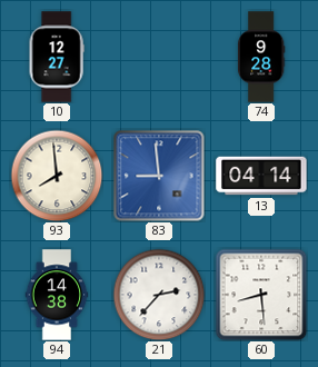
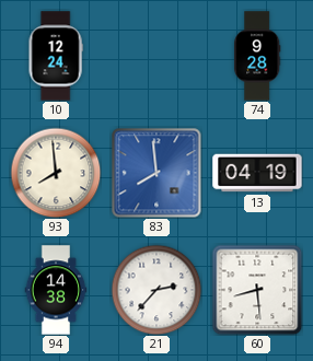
10: 12:27 -> 12:24
83: 8:59 -> 7:59
13: 04:14 -> 04:19
